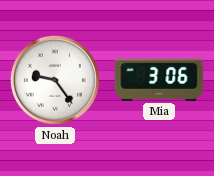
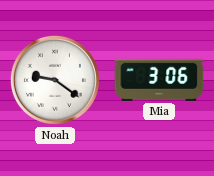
Noah: 9:24 -> 9:21
